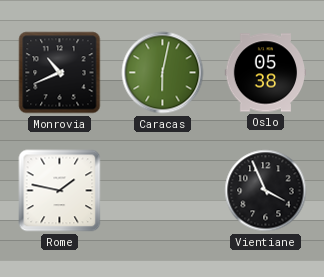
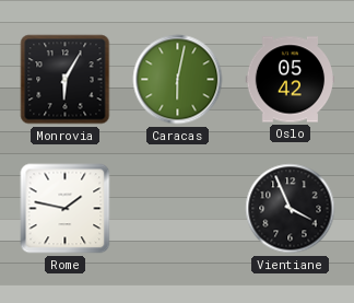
Monrovia: 10:41 -> 6:05
Oslo: 05:38 -> 05:42
